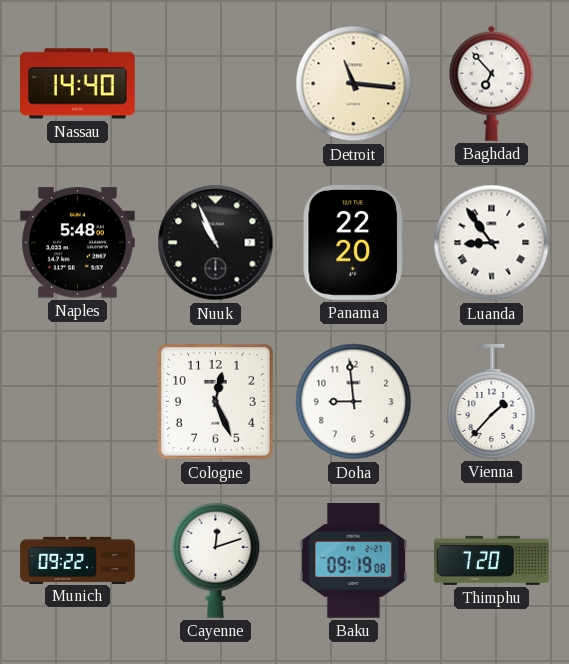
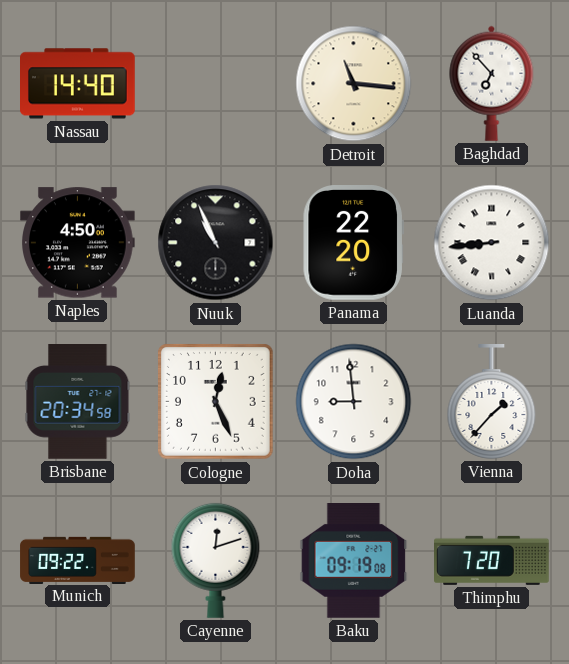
Naples: 5:48 -> 4:50
Luanda: 8:54 -> 8:44
Brisbane: none -> 20:34
